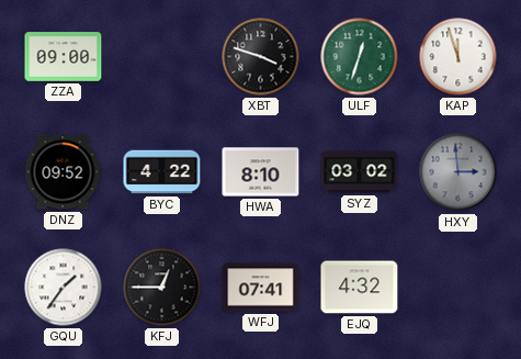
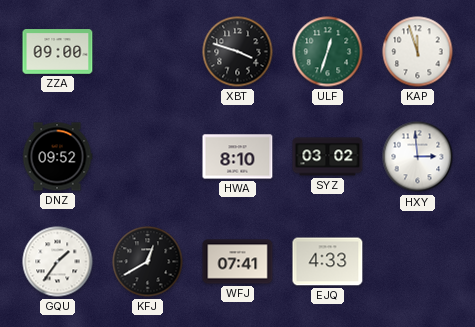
BYC: 4:22 -> none
HXY dial: grey -> white
KFJ: 12:45 -> 12:40
EJQ: 4:32 -> 4:33
